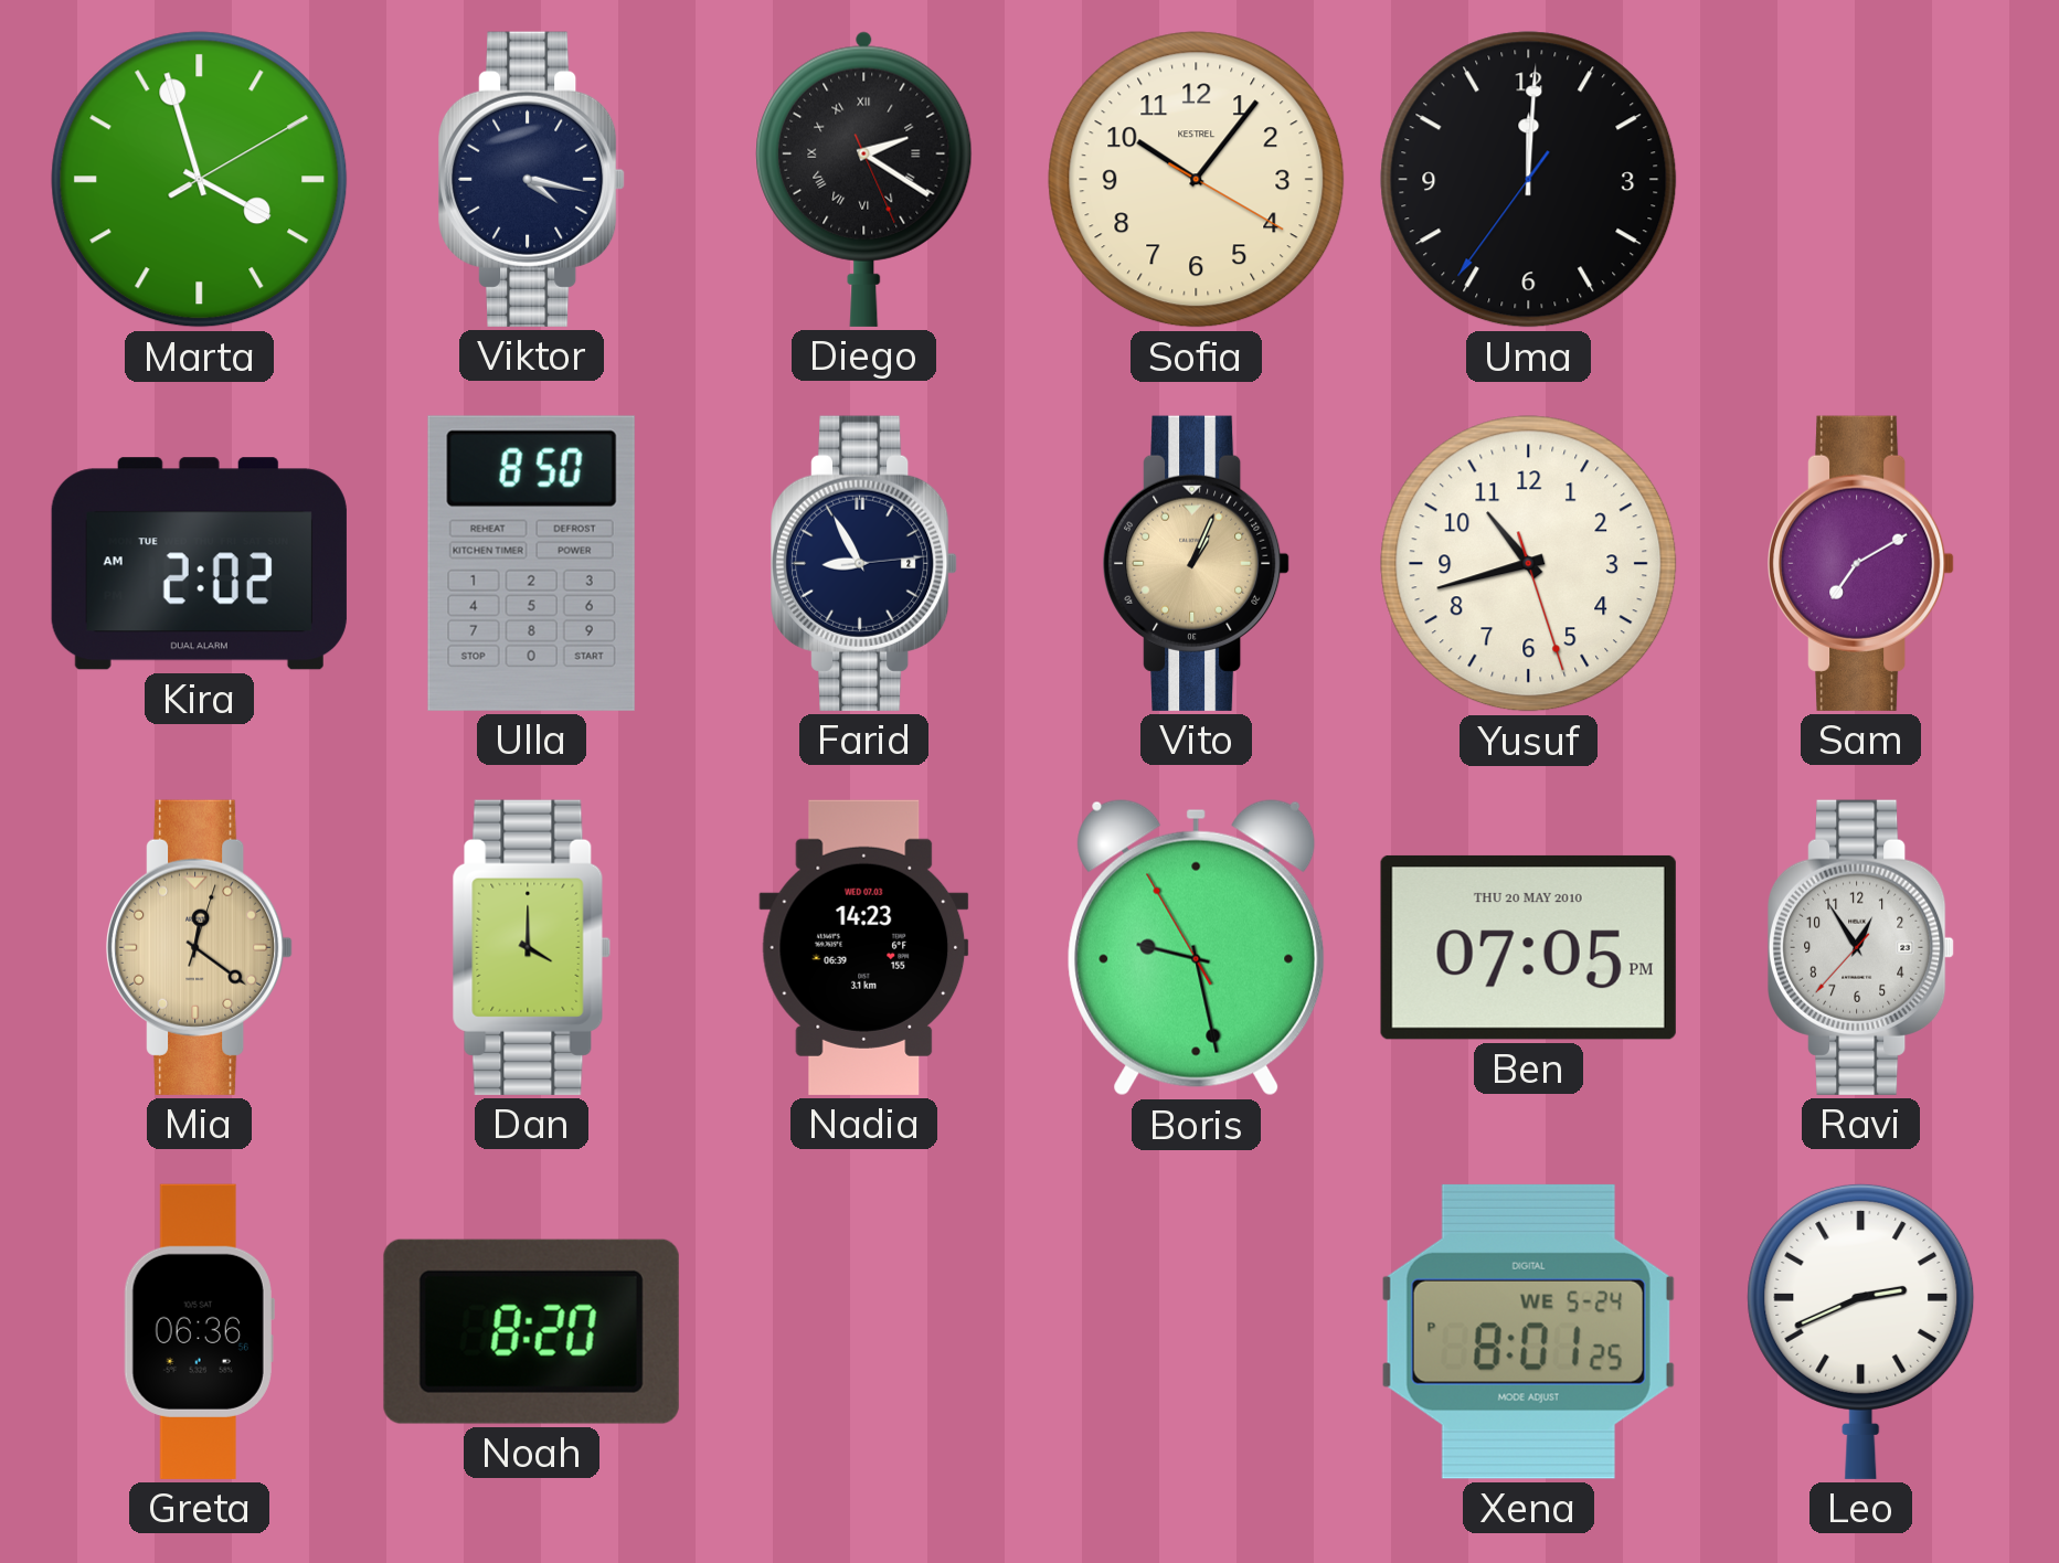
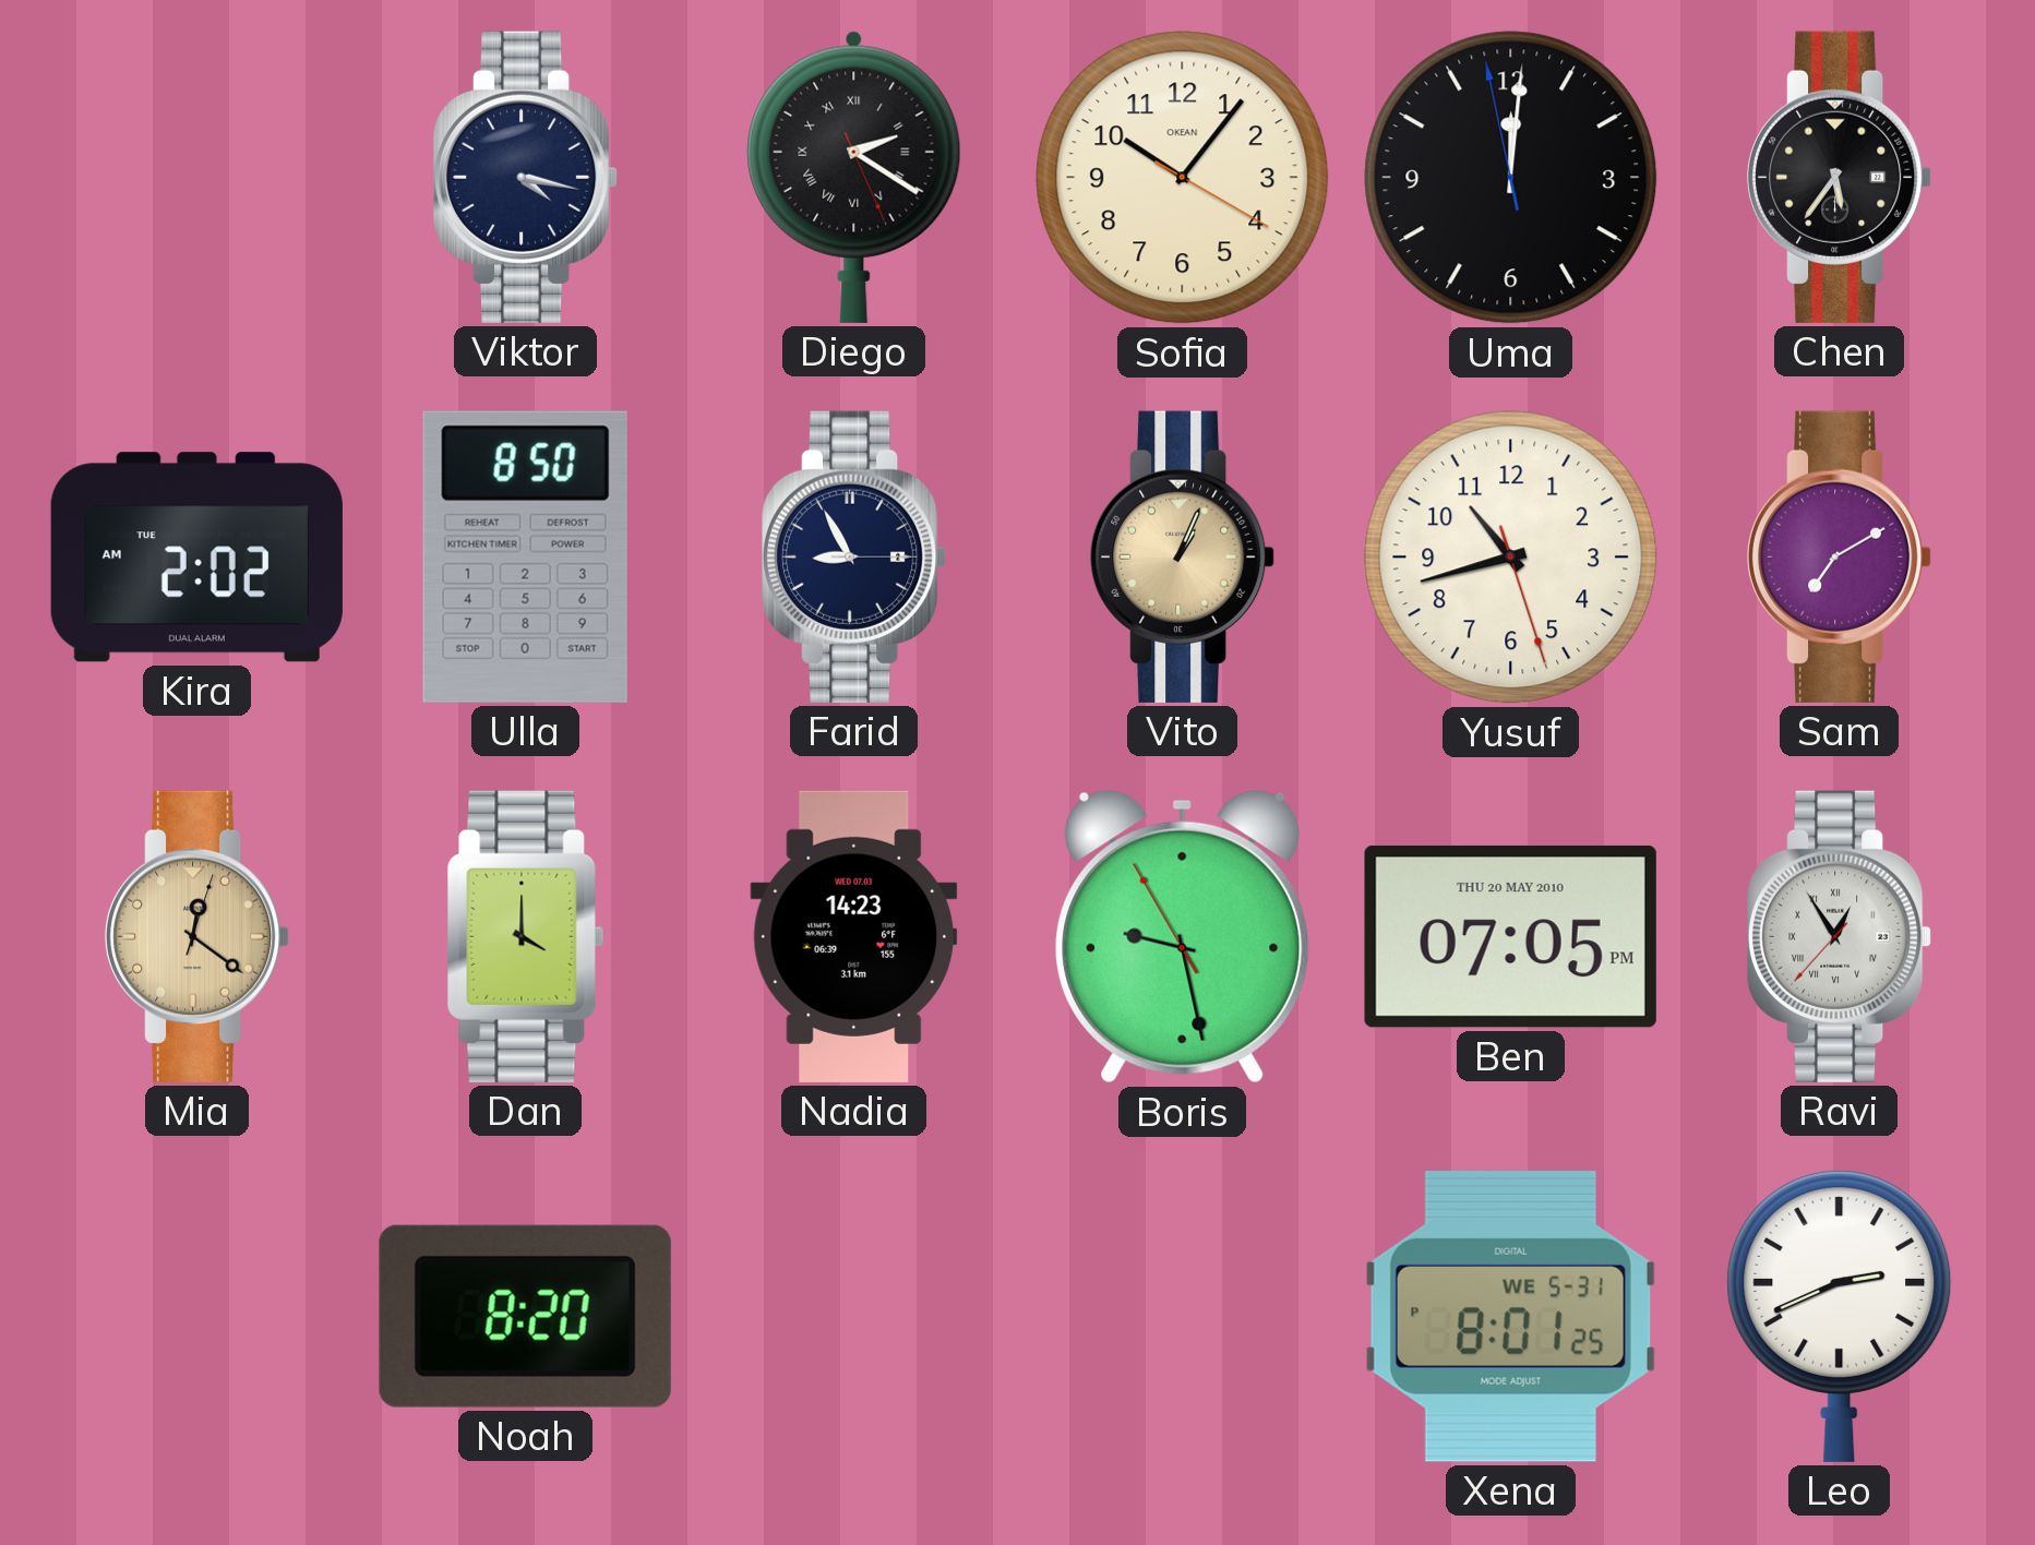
Marta: 3:57 -> none
Sofia brand: KESTREL -> OKEAN
Uma: 12:00:36 -> 12:00:58
Chen: none -> 5:36
Farid: 8:55:14 -> 8:55:15
Ravi numerals: Arabic -> Roman
Greta: 06:36 -> none
Xena date: WE 5-24 -> WE 5-31
